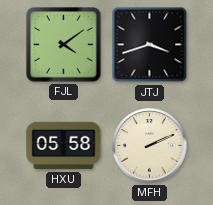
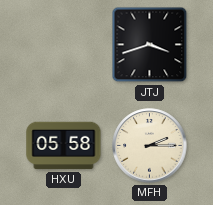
FJL: 4:09 -> none
MFH: 2:11 -> 2:15
